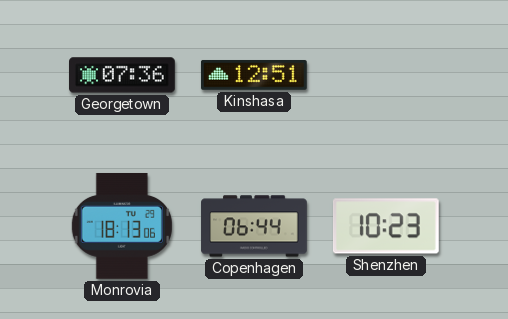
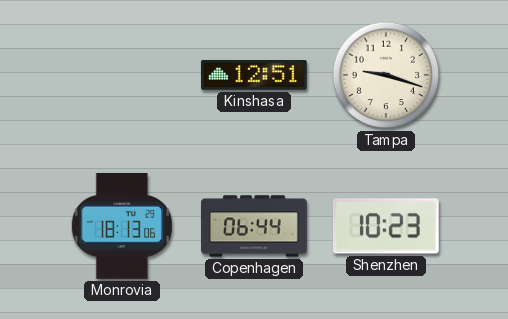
Georgetown: 07:36 -> none
Tampa: none -> 9:18
